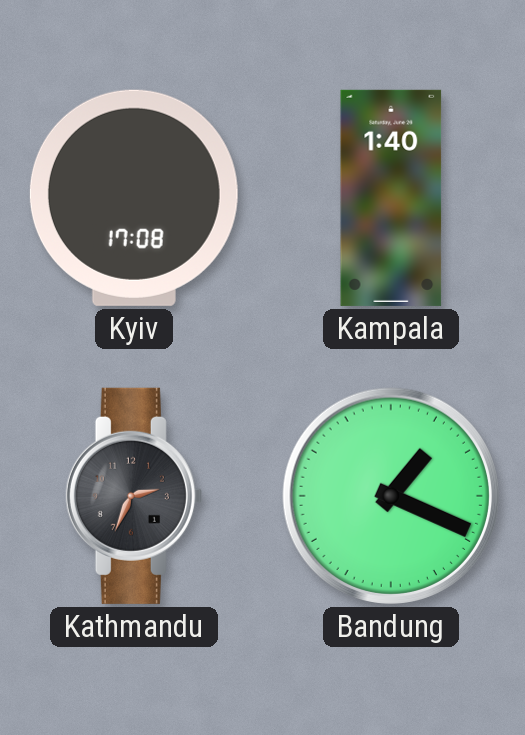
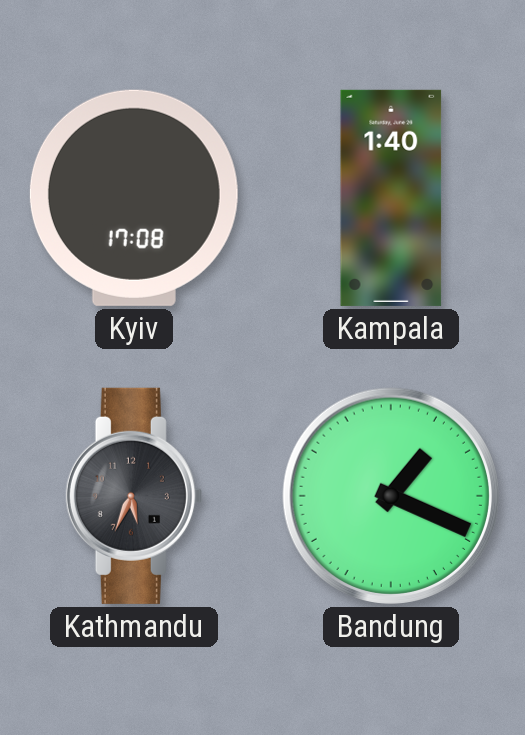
Kathmandu: 2:34 -> 5:34
